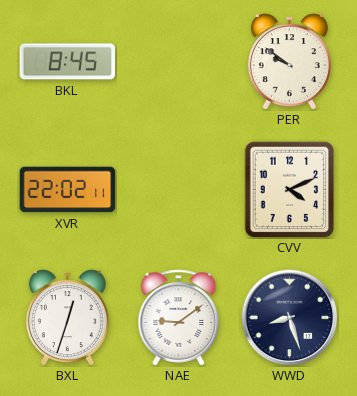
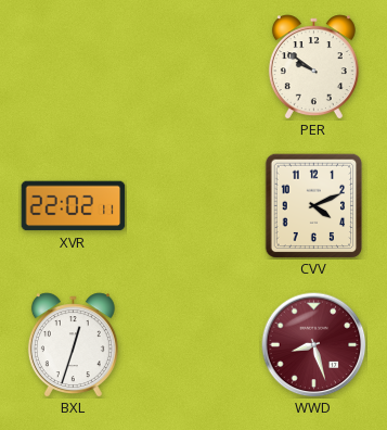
BKL: 8:45 -> none
NAE: 9:09 -> none
WWD dial: navy -> burgundy
